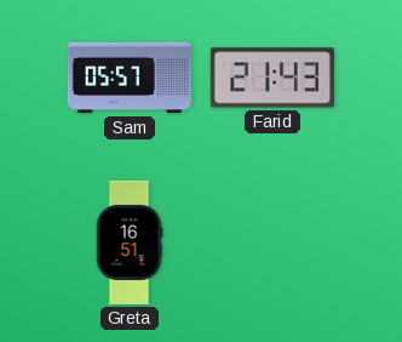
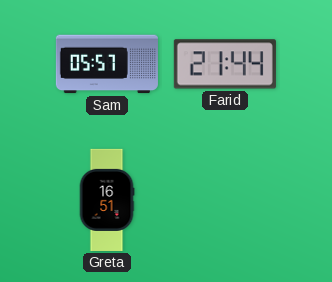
Farid: 21:43 -> 21:44
